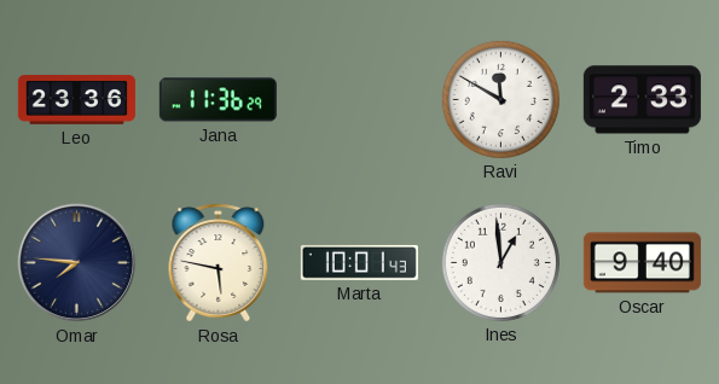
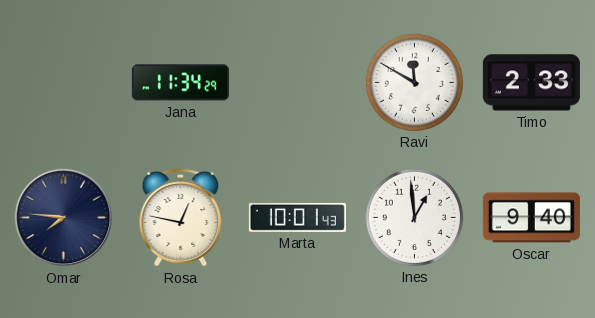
Leo: 23:36 -> none
Jana: 11:36 -> 11:34
Rosa: 5:47 -> 12:47
